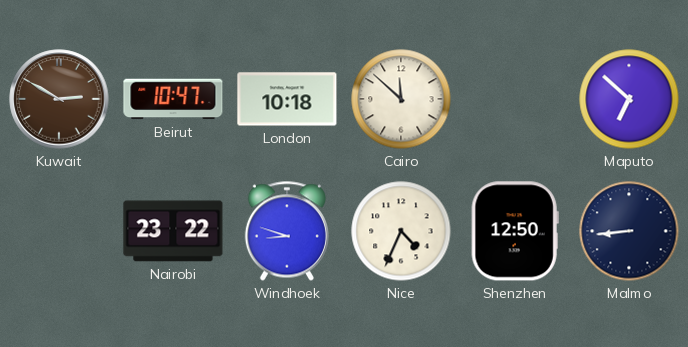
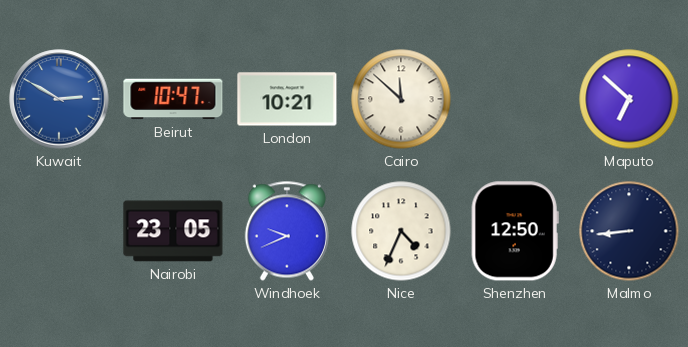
Kuwait dial: brown -> blue
London: 10:18 -> 10:21
Nairobi: 23:22 -> 23:05
Windhoek: 8:48 -> 9:41
